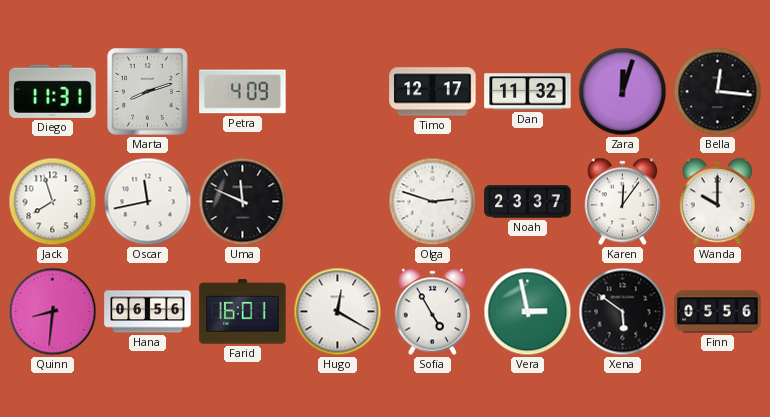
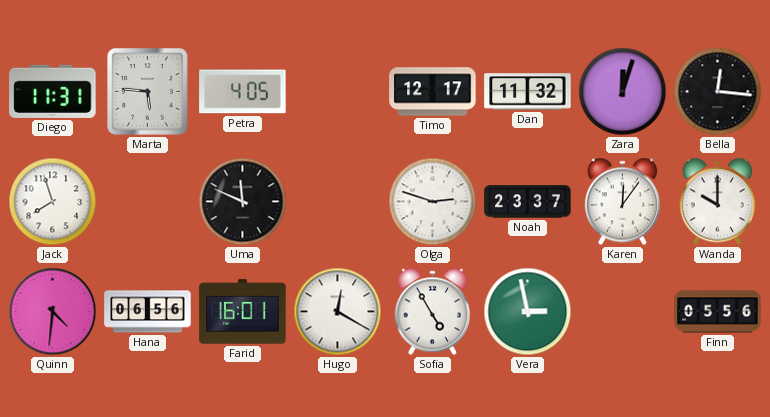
Marta: 8:12 -> 5:46
Petra: 4:09 -> 4:05
Oscar: 11:43 -> none
Quinn: 8:31 -> 4:31
Xena: 5:51 -> none
